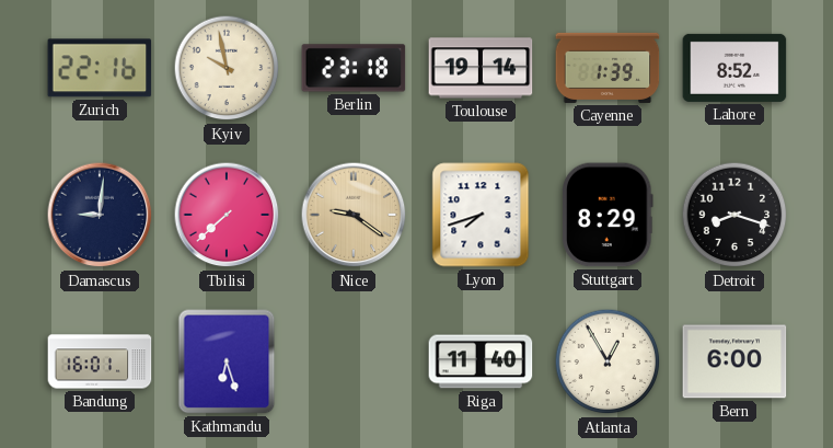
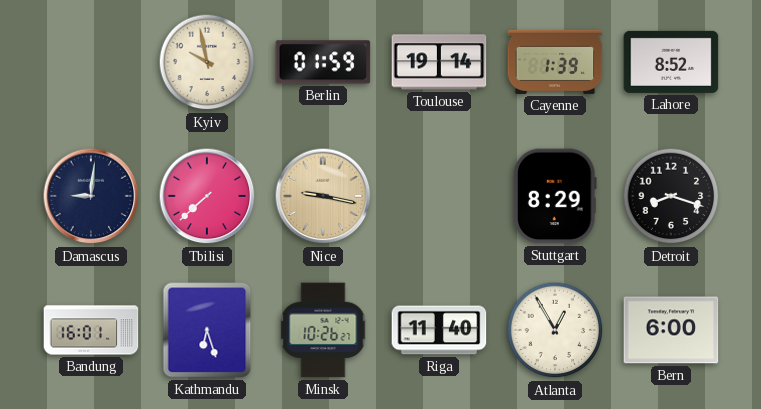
Zurich: 22:16 -> none
Berlin: 23:18 -> 01:59
Nice: 9:21 -> 9:17
Lyon: 7:42 -> none
Minsk: none -> 10:26
